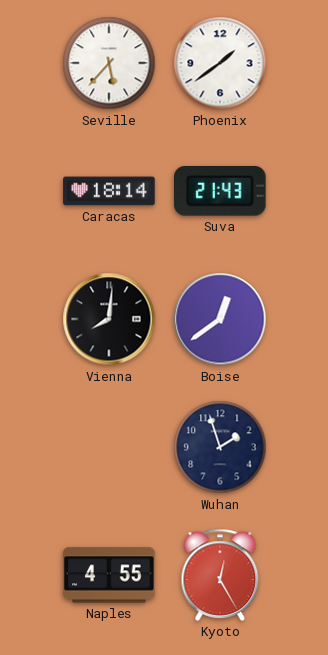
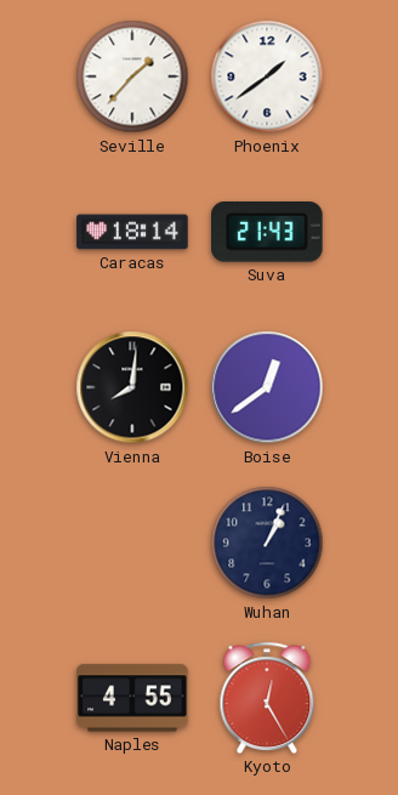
Seville: 5:37 -> 1:37
Wuhan: 1:57 -> 1:04
